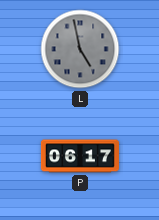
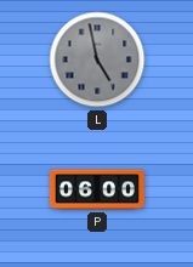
P: 06:17 -> 06:00
